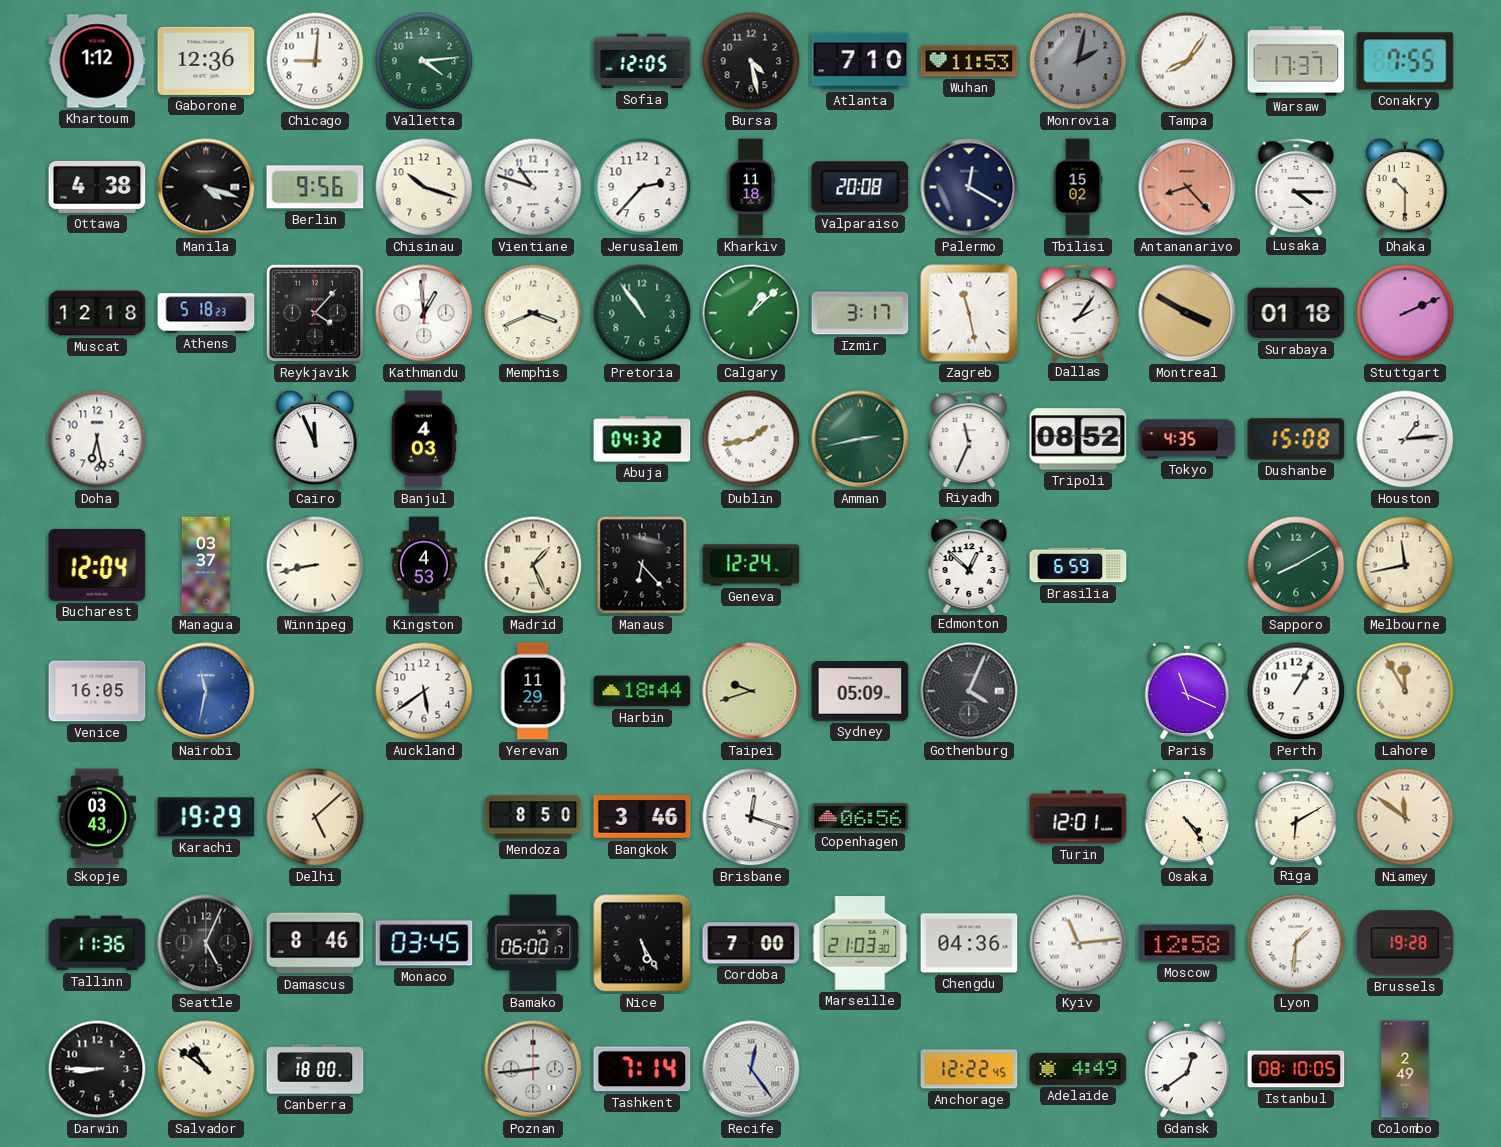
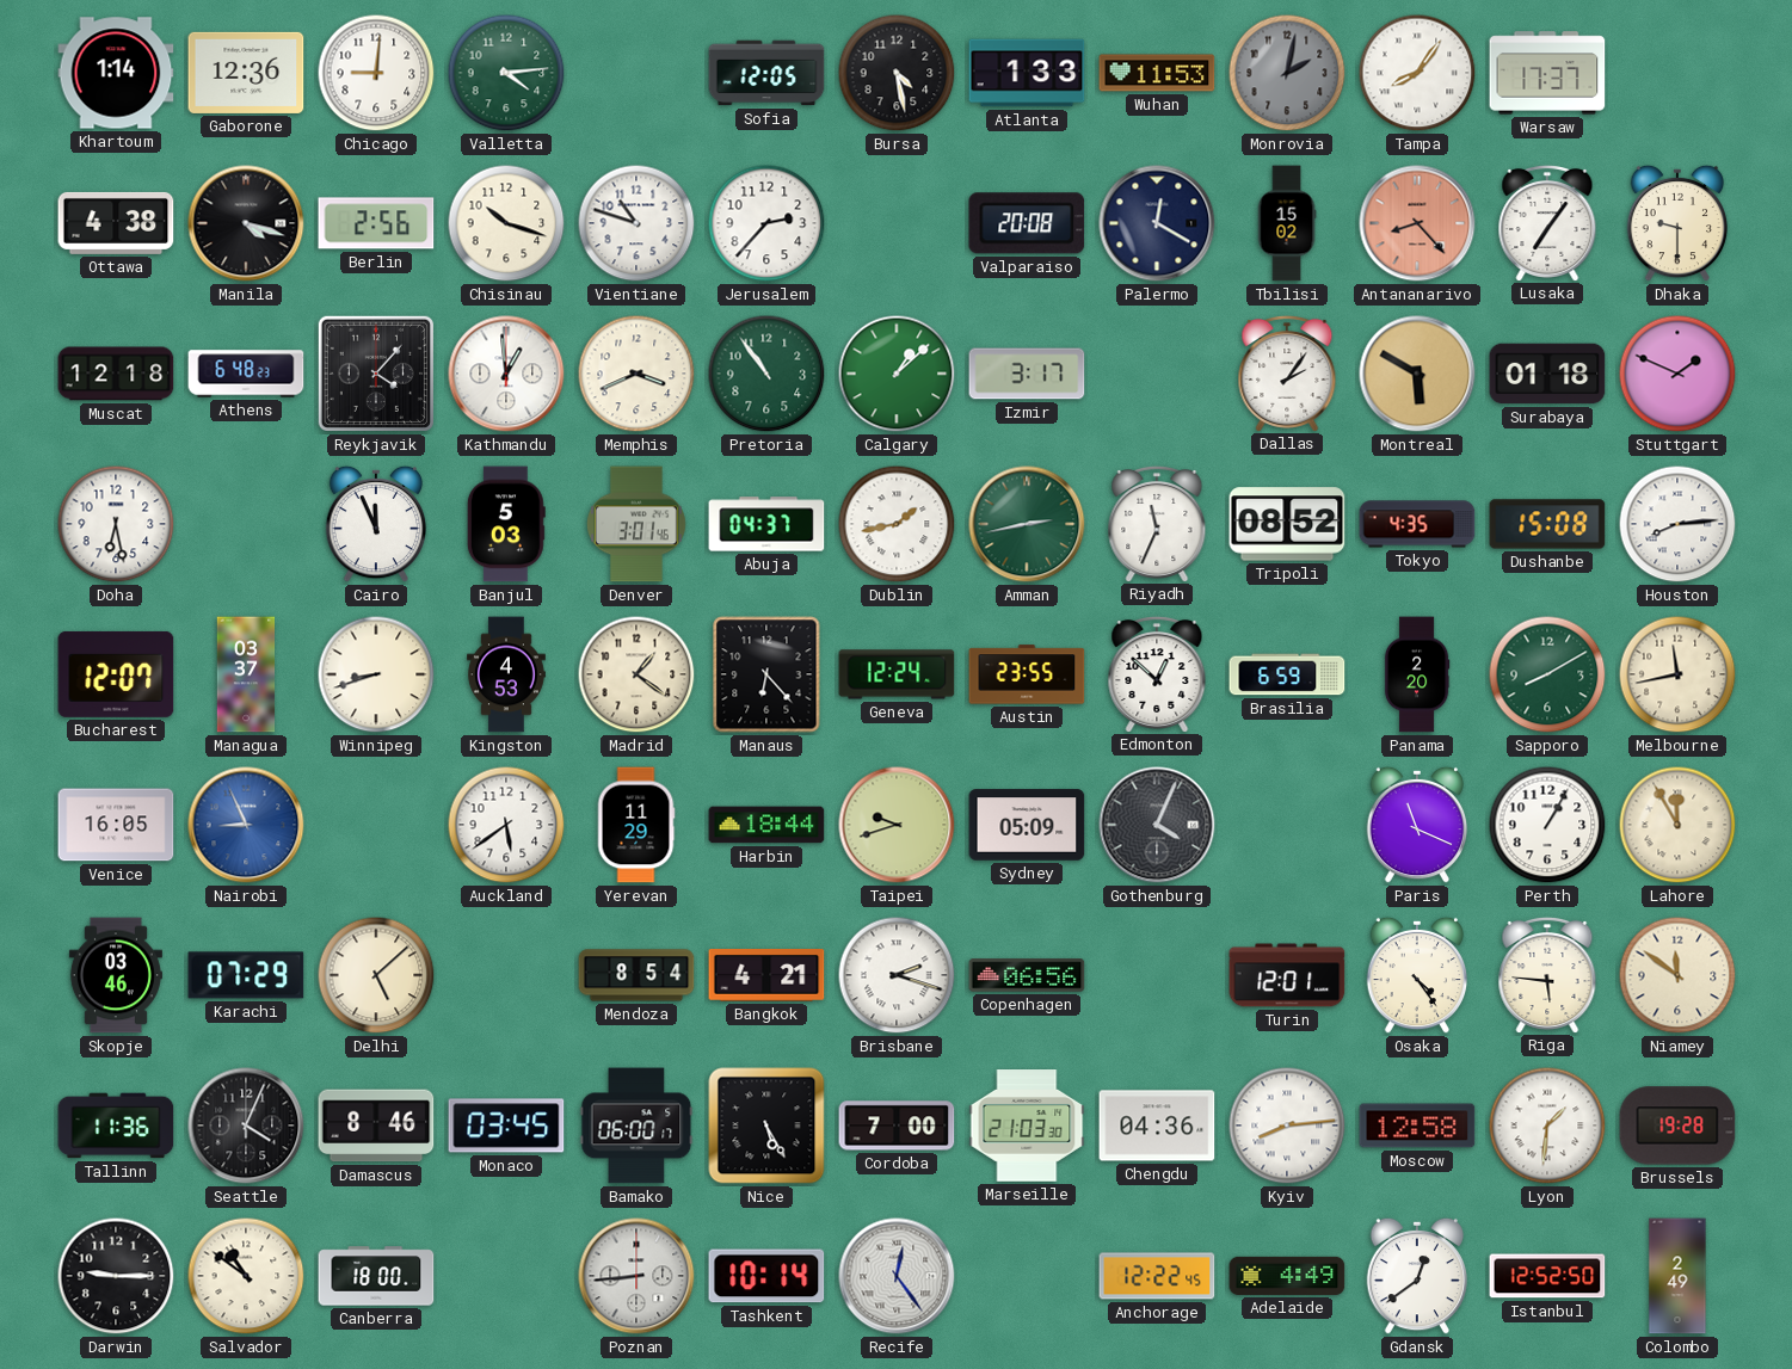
Khartoum: 1:12 -> 1:14
Atlanta: 7:10 -> 1:33
Conakry: 7:55 -> none
Berlin: 9:56 -> 2:56
Kharkiv: 11:18 -> none
Lusaka: 4:15 -> 7:06
Dhaka: 10:30 -> 9:30
Athens: 5:18 -> 6:48
Zagreb: 11:28 -> none
Montreal: 3:50 -> 5:50
Stuttgart: 2:11 -> 1:49
Banjul: 4:03 -> 5:03
Denver: none -> 3:01
Abuja: 04:32 -> 04:37
Houston: 1:14 -> 8:14
Bucharest: 12:04 -> 12:07
Winnipeg: 8:43 -> 8:42
Madrid: 1:26 -> 1:21
Austin: none -> 23:55
Panama: none -> 2:20
Nairobi: 11:32 -> 8:56
Skopje: 03:43 -> 03:46
Karachi: 19:29 -> 07:29
Mendoza: 8:50 -> 8:54
Bangkok: 3:46 -> 4:21
Brisbane: 12:18 -> 2:18
Riga: 6:10 -> 5:46
Seattle: 5:04 -> 4:04
Kyiv: 11:14 -> 8:14
Darwin: 8:45 -> 9:15
Tashkent: 7:14 -> 10:14
Istanbul: 08:10 -> 12:52
